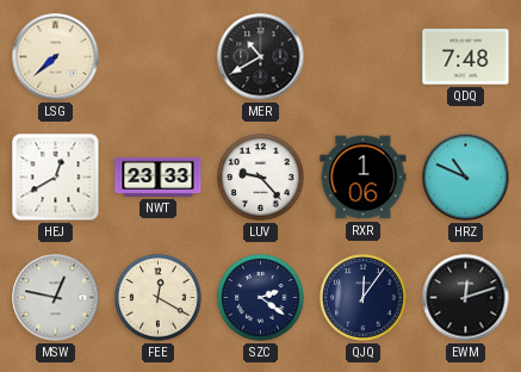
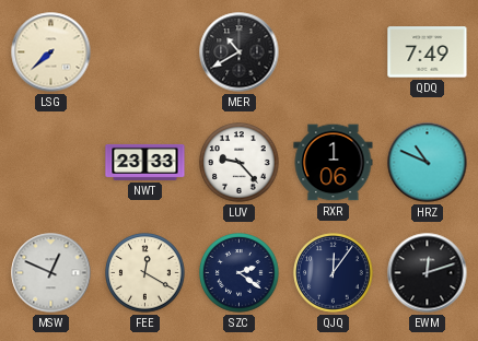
QDQ: 7:48 -> 7:49
HEJ: 12:40 -> none
MSW: 12:47 -> 12:49
